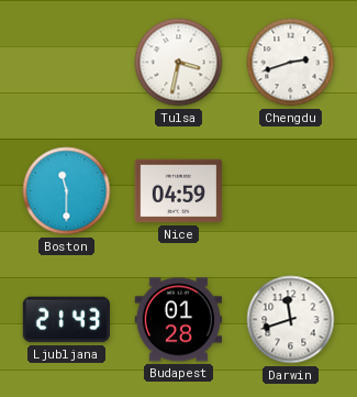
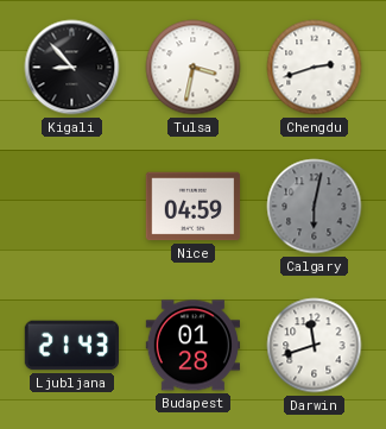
Kigali: none -> 8:53
Boston: 11:30 -> none
Calgary: none -> 6:02
